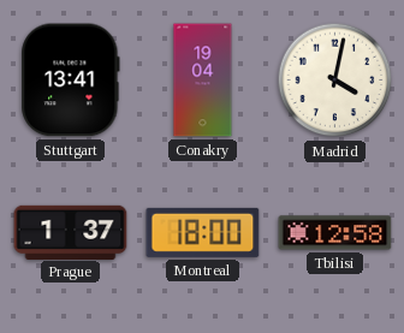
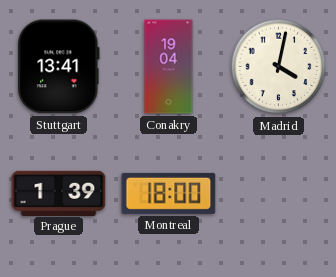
Prague: 1:37 -> 1:39
Tbilisi: 12:58 -> none
